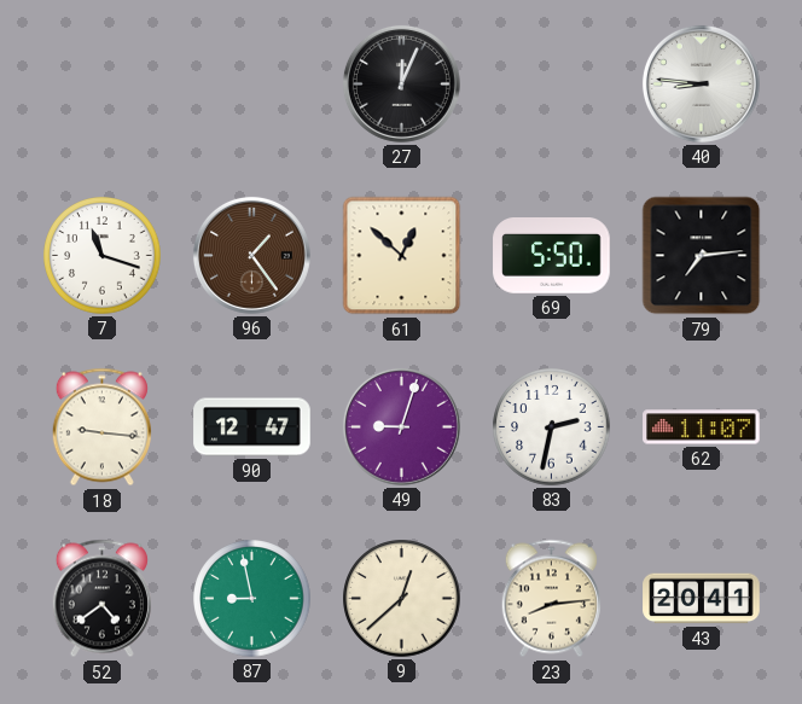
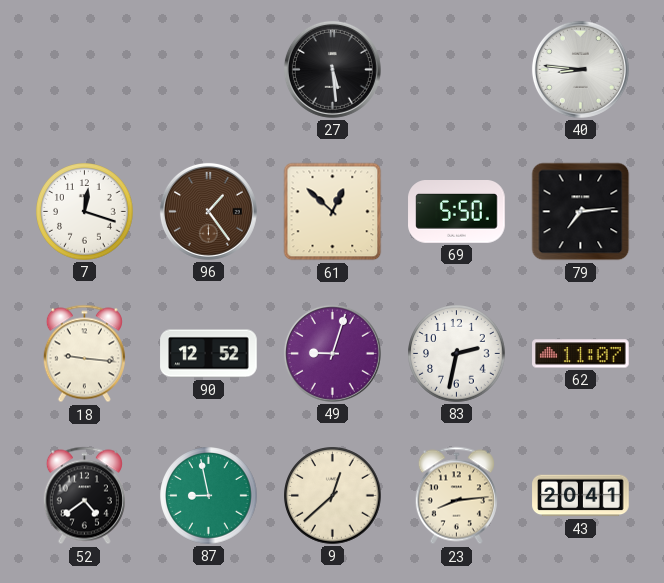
27: 12:04 -> 5:29
7: 11:18 -> 12:18
90: 12:47 -> 12:52
